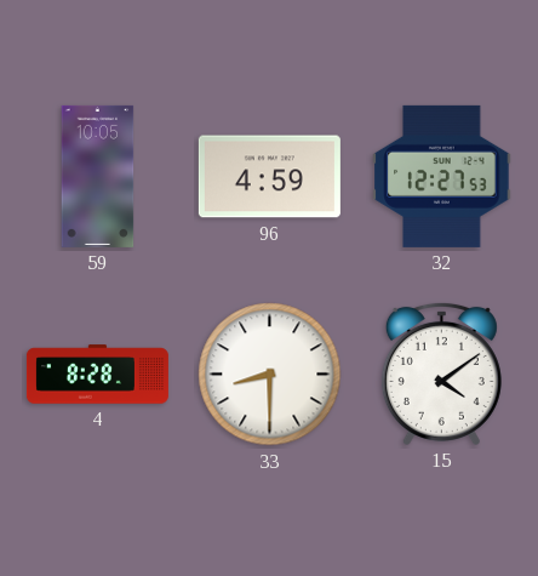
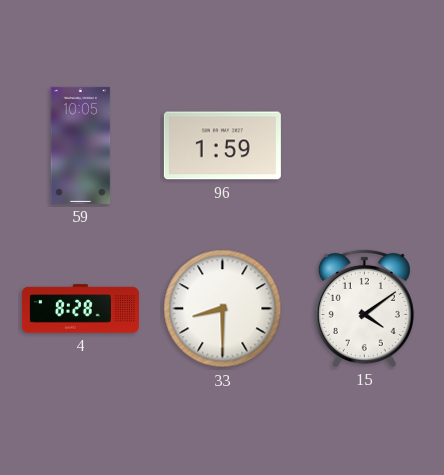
96: 4:59 -> 1:59
32: 12:27 -> none
